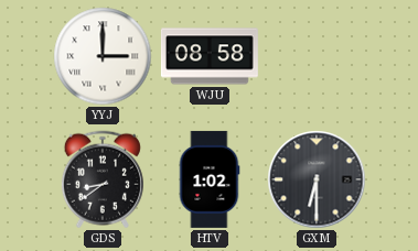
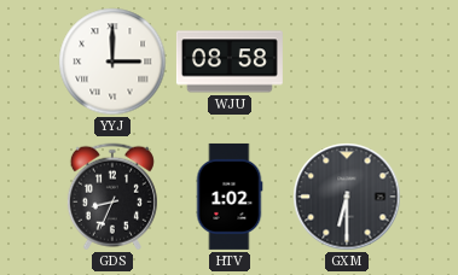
GDS: 8:39 -> 8:34
